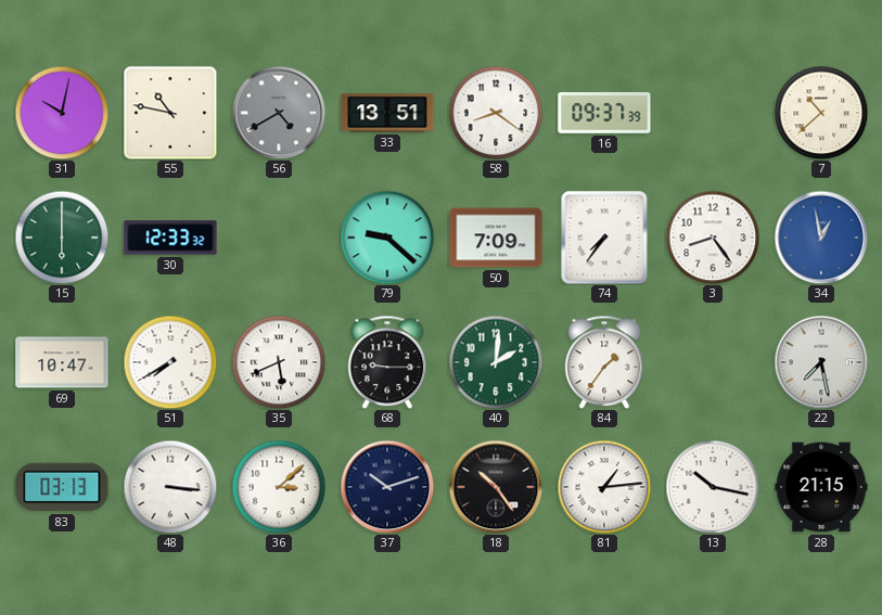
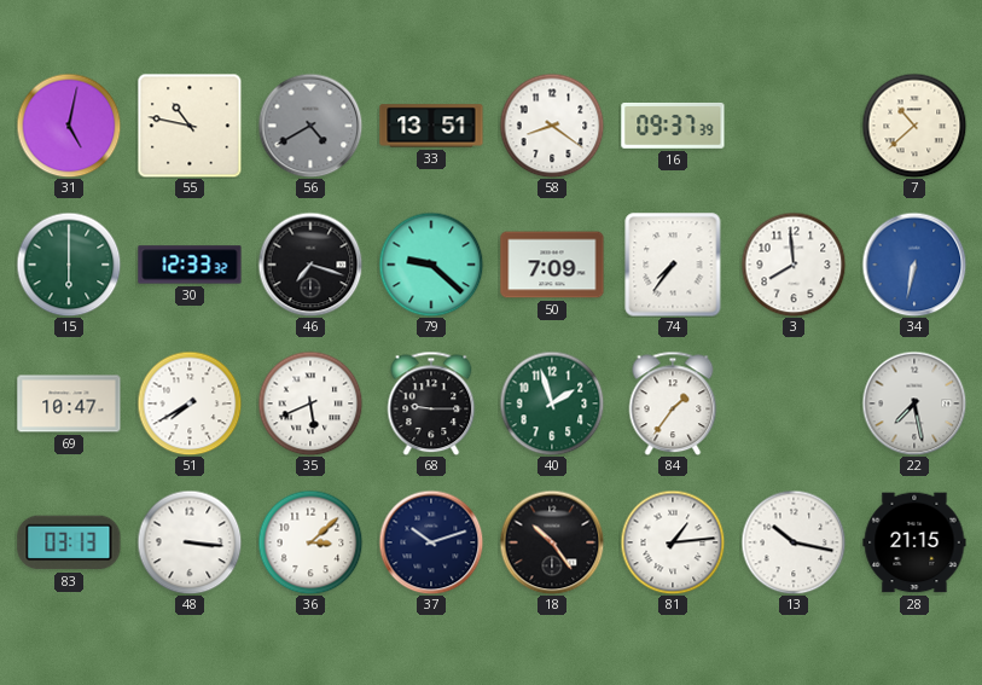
31: 10:02 -> 5:02
46: none -> 7:18
3: 8:24 -> 7:59
34: 12:58 -> 6:32
40: 2:01 -> 1:57
